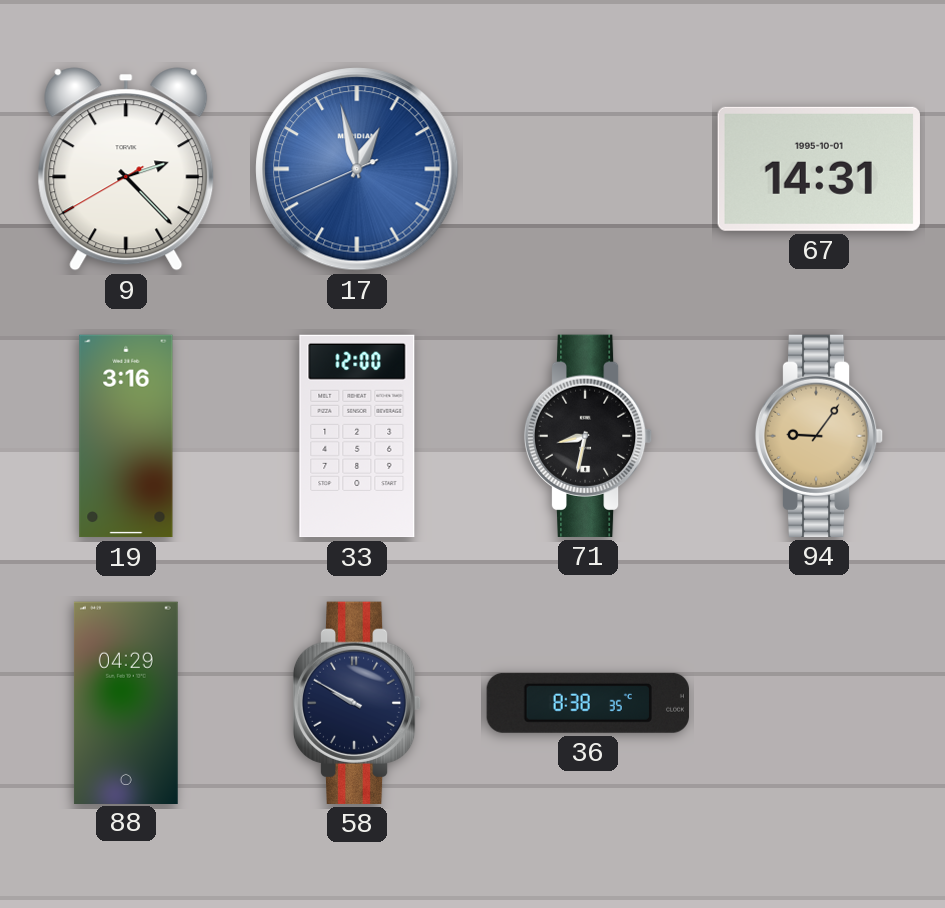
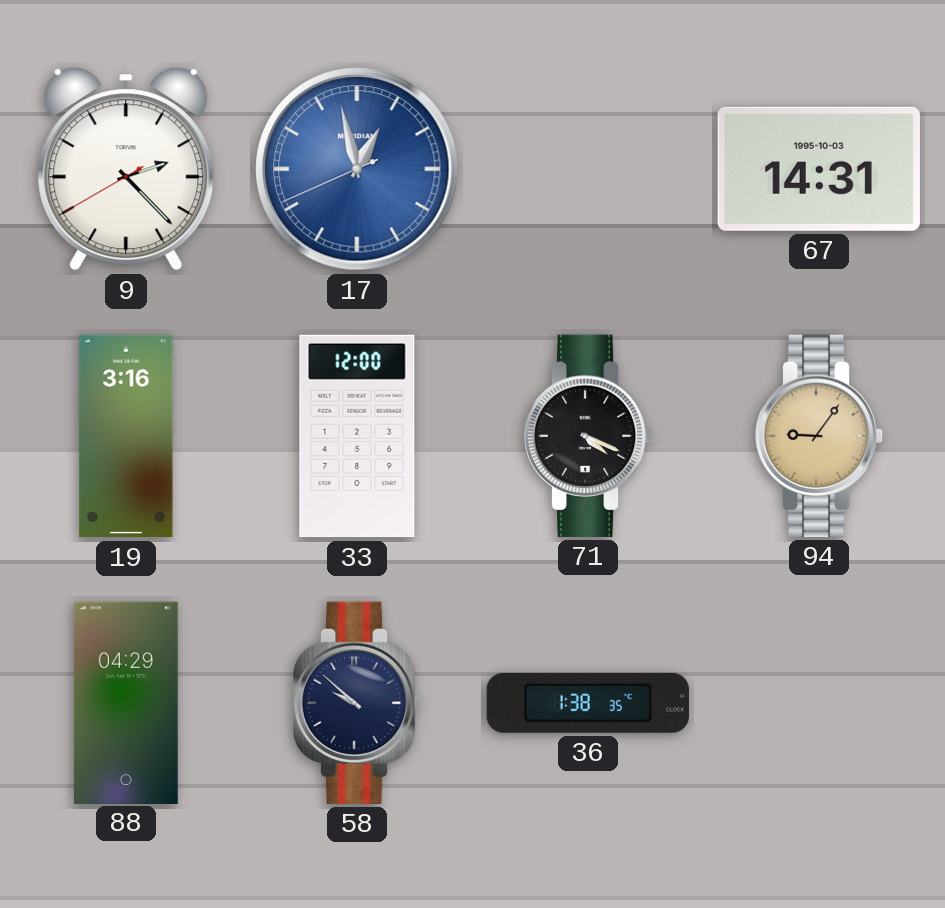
67 date: 1995-10-01 -> 1995-10-03
71: 8:32 -> 4:19
58: 9:50 -> 9:52
36: 8:38 -> 1:38
